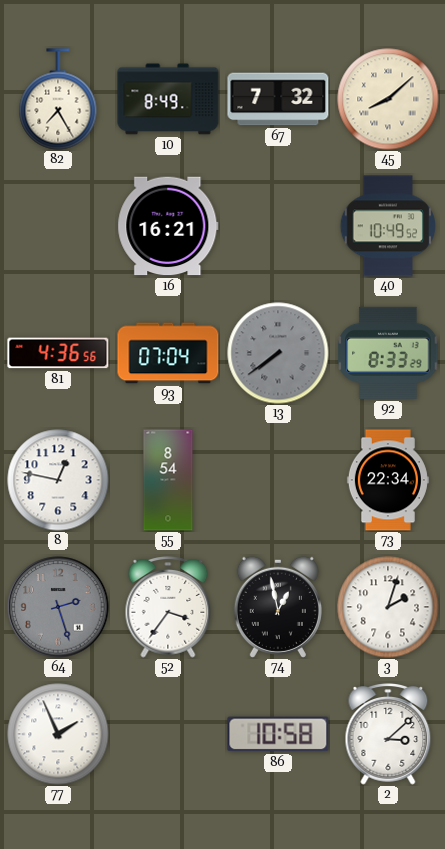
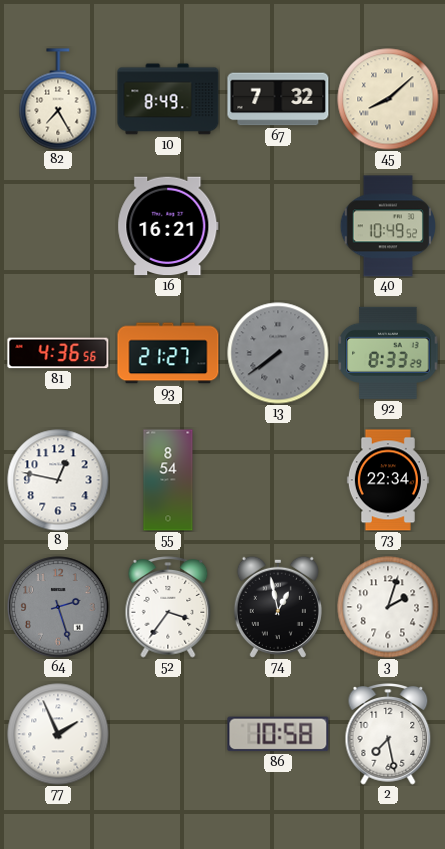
93: 07:04 -> 21:27
2: 3:08 -> 7:28
